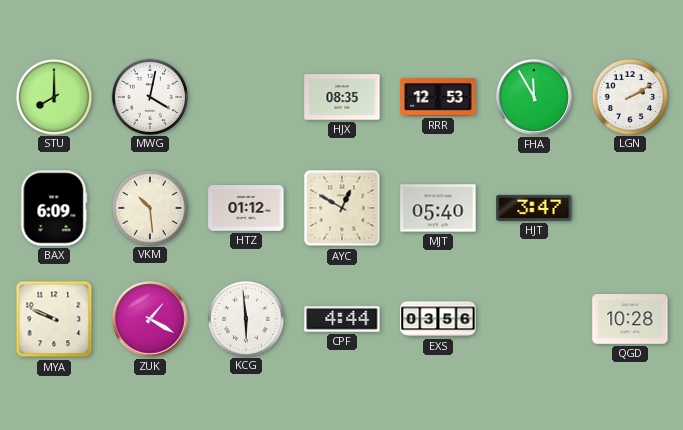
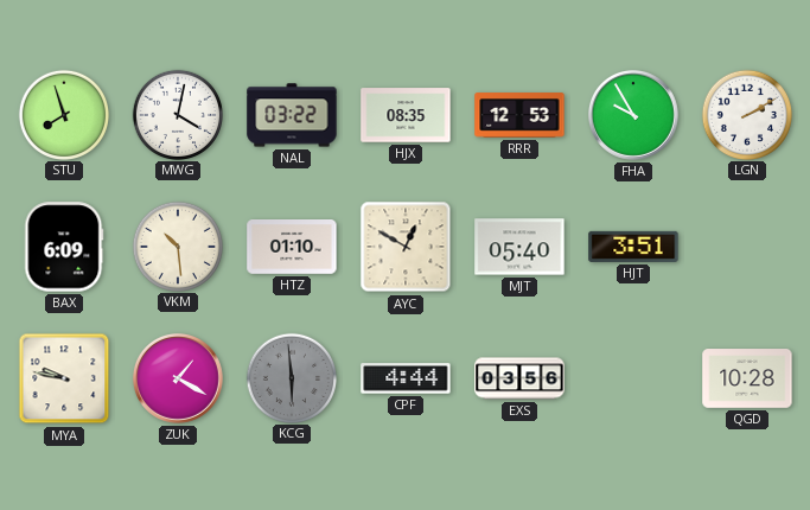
STU: 8:00 -> 7:57
NAL: none -> 03:22
FHA: 11:55 -> 9:55
HTZ: 01:12 -> 01:10
HJT: 3:47 -> 3:51
MYA: 9:49 -> 9:47
KCG dial: white -> grey
